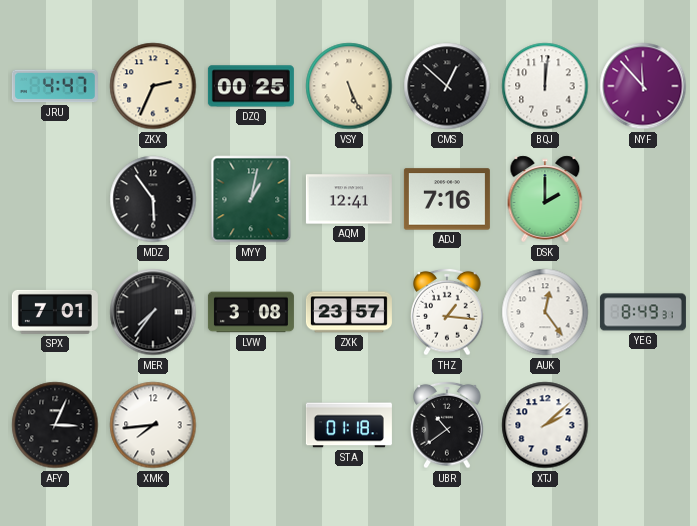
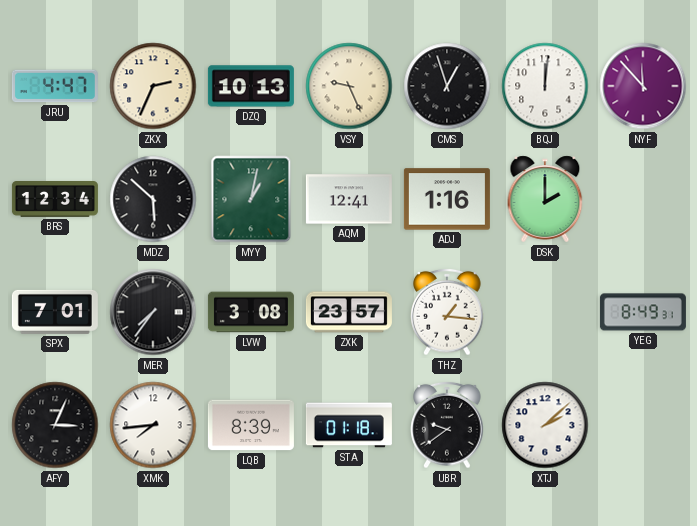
DZQ: 00:25 -> 10:13
VSY: 5:26 -> 9:26
CMS: 12:52 -> 12:57
BRS: none -> 12:34
MDZ: 5:54 -> 5:52
ADJ: 7:16 -> 1:16
AUK: 12:24 -> none
LQB: none -> 8:39
UBR: 10:39 -> 9:39
